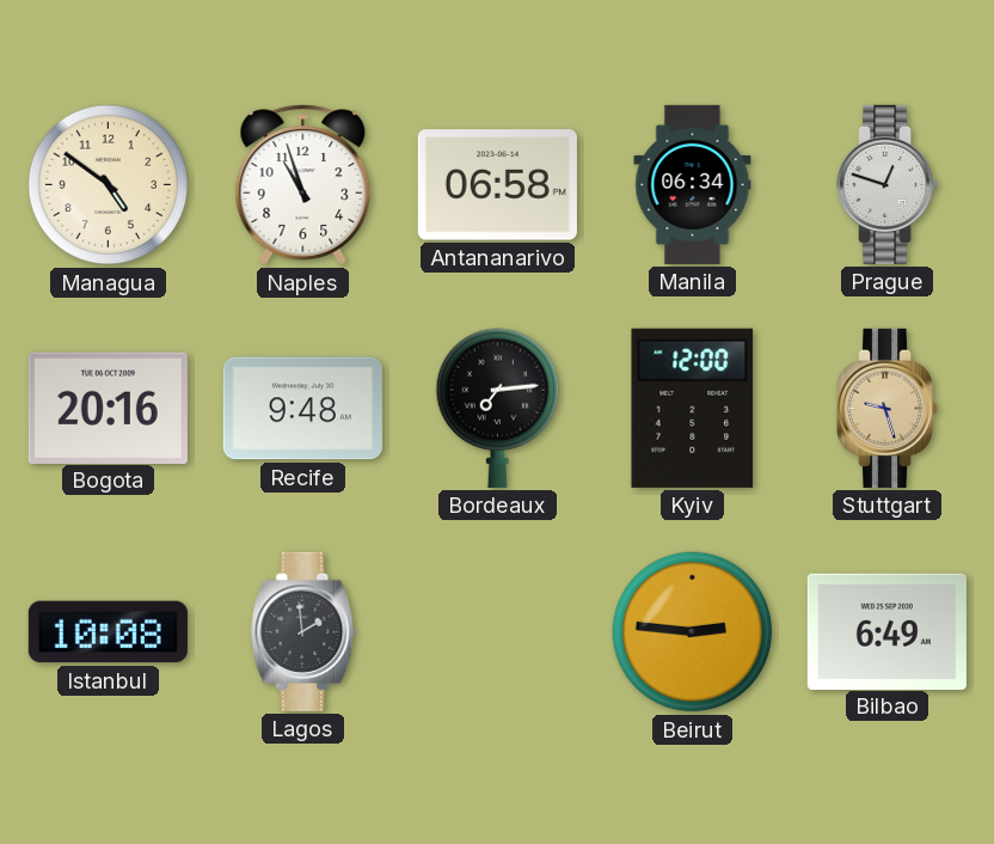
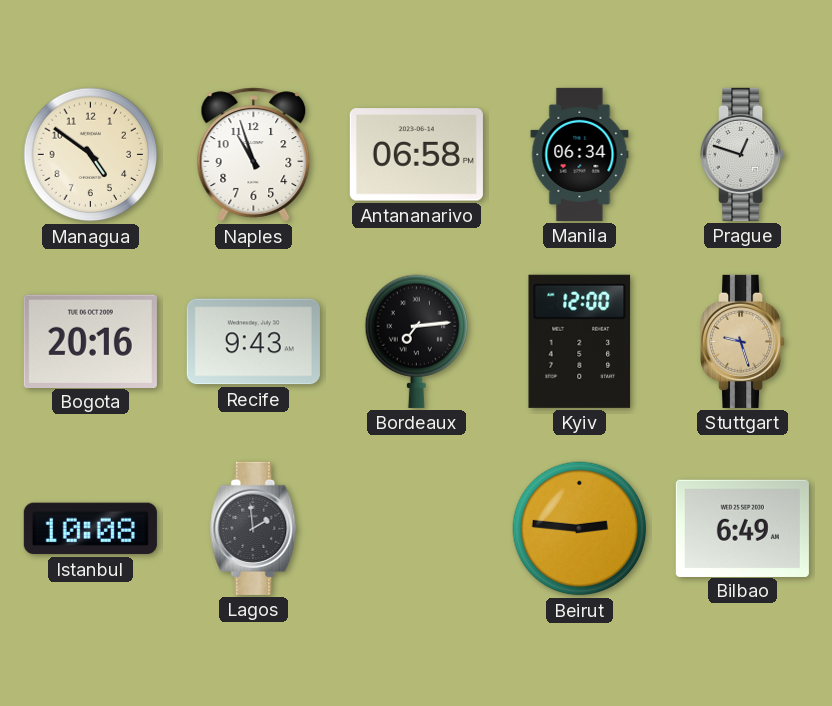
Recife: 9:48 -> 9:43
